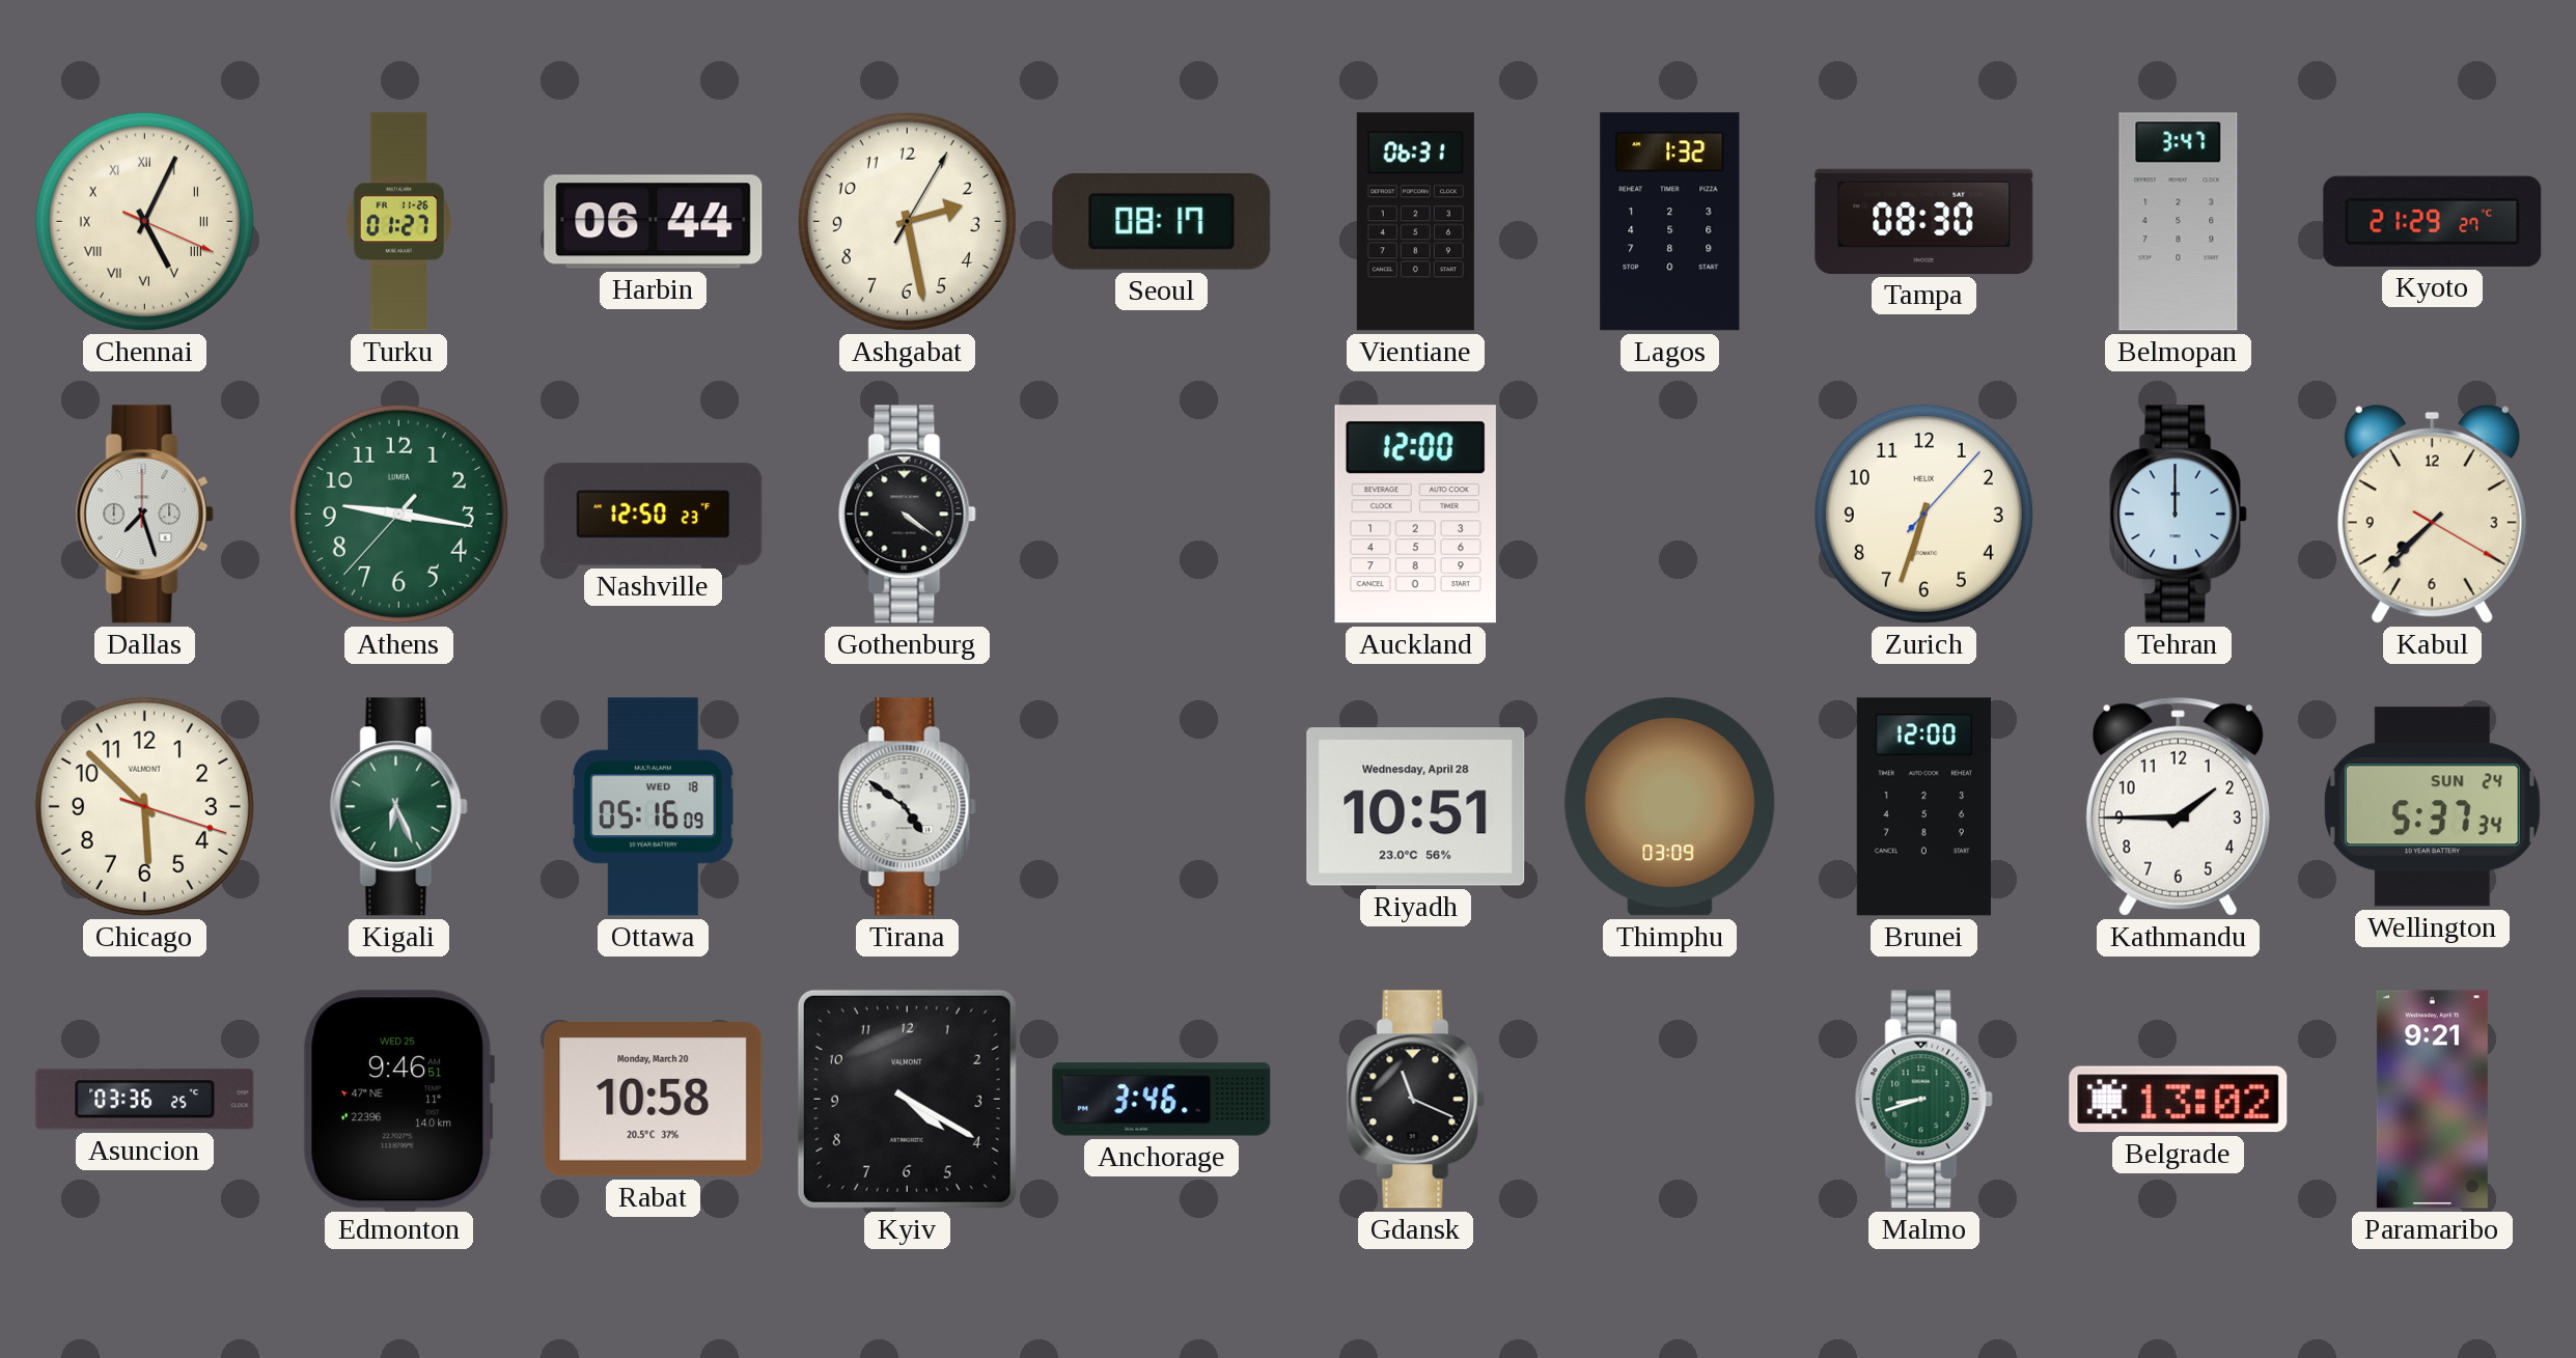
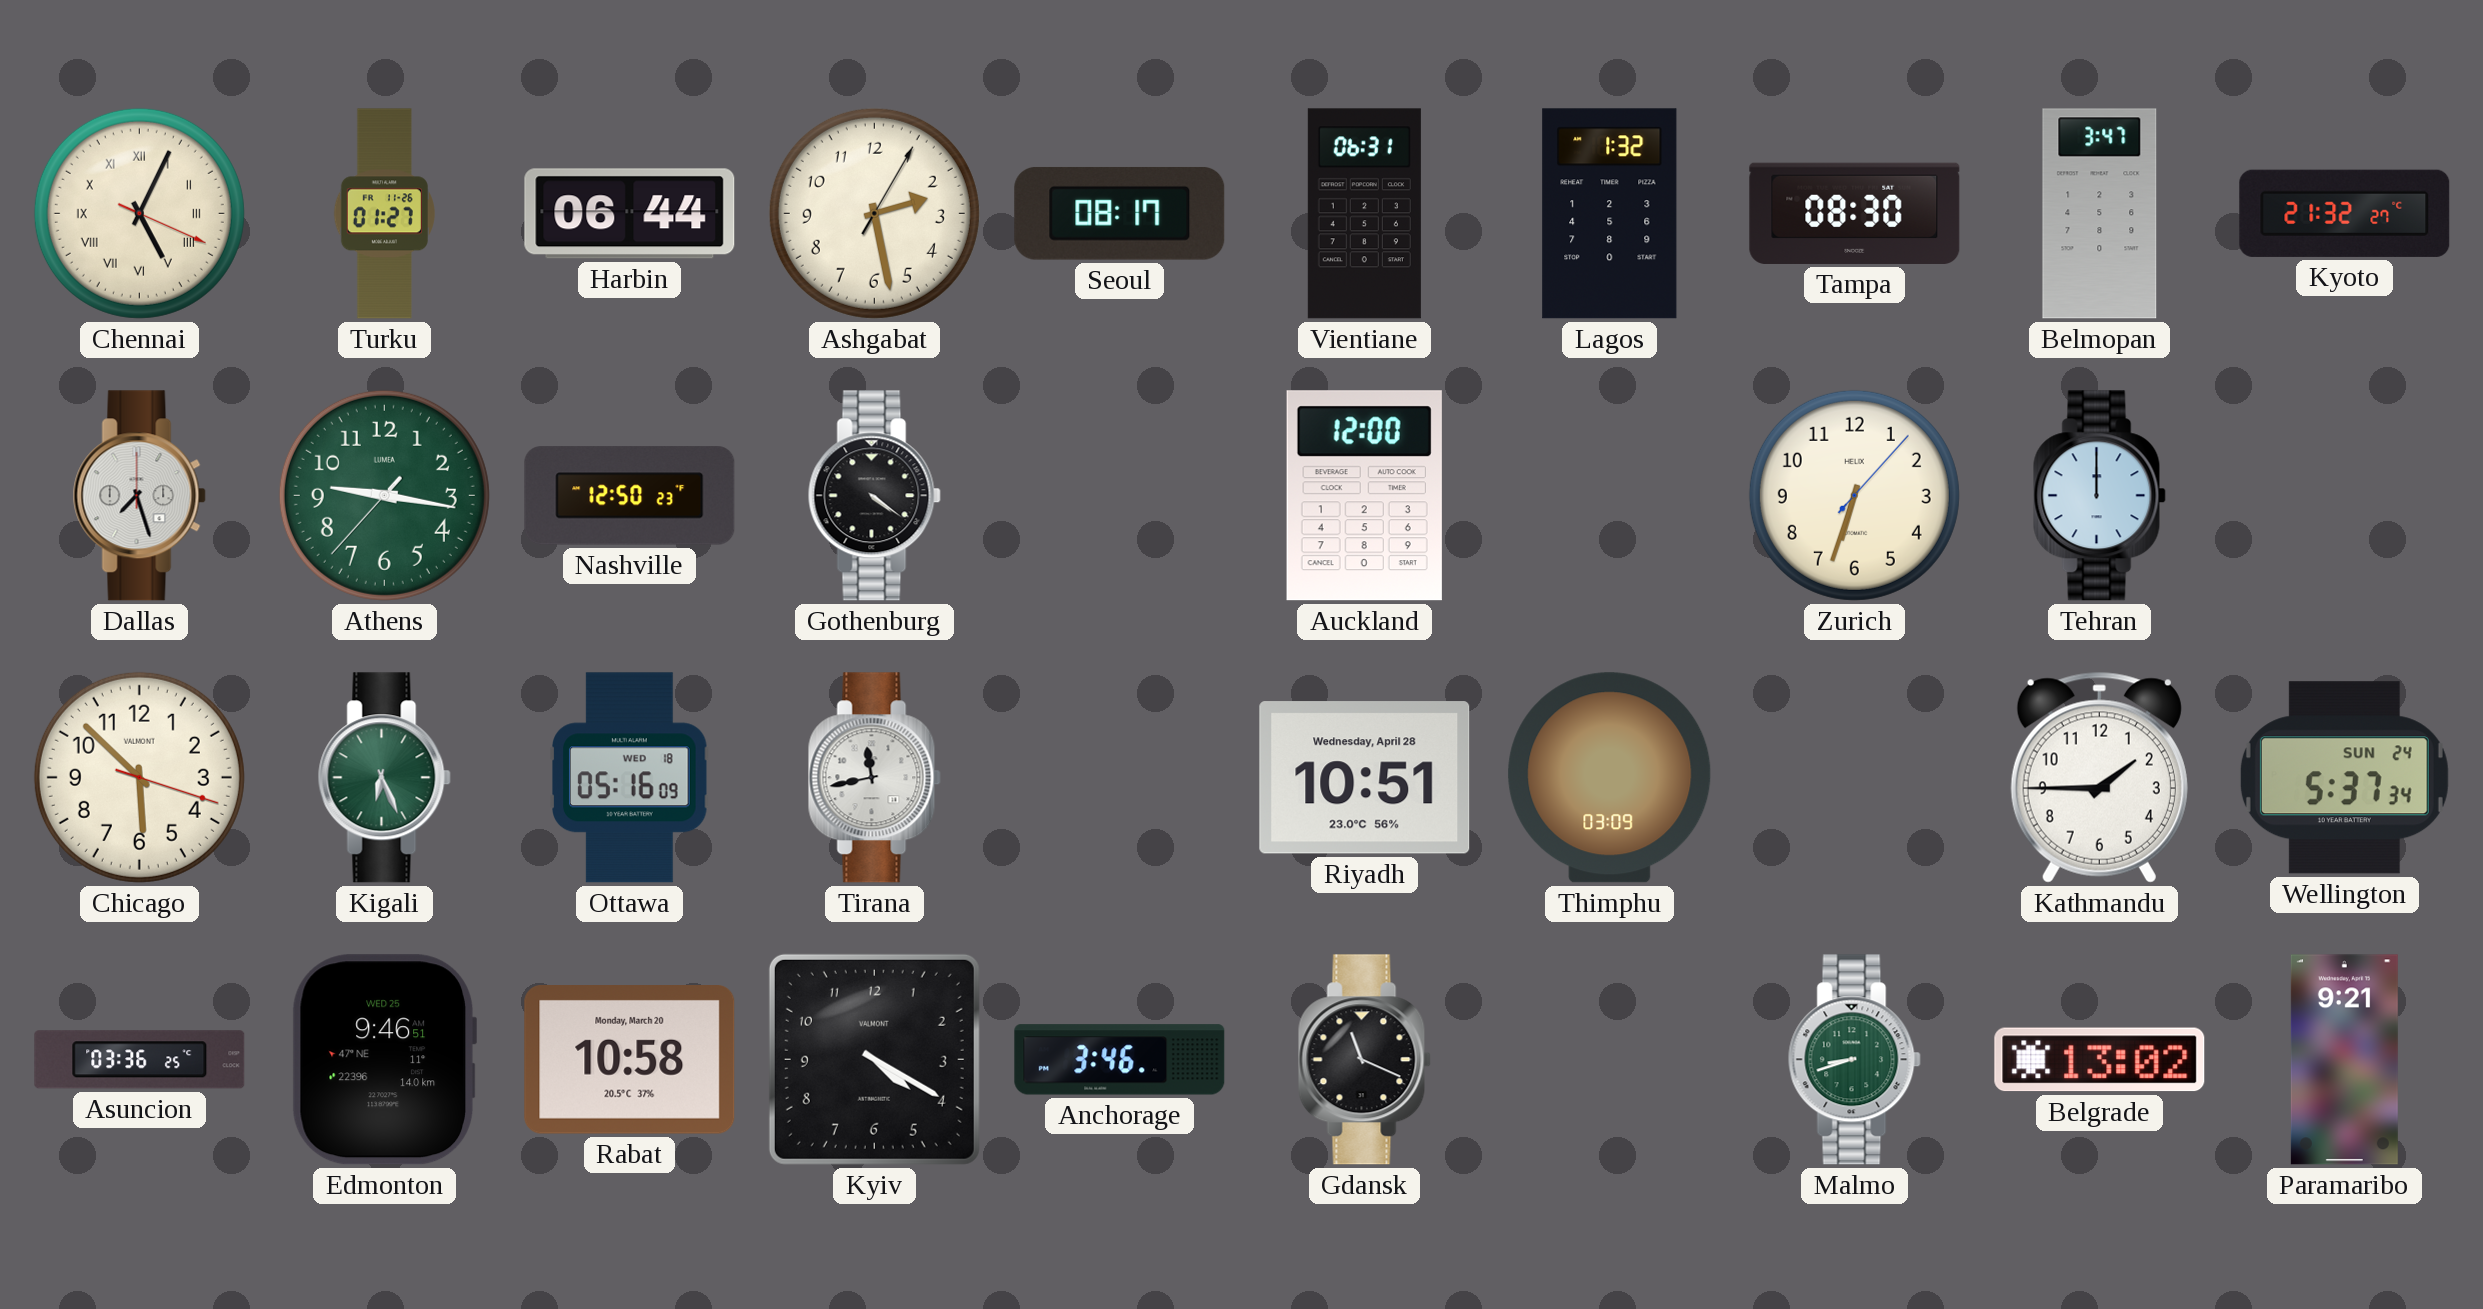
Kyoto: 21:29 -> 21:32
Kabul: 7:37 -> none
Tirana: 4:51 -> 11:43
Brunei: 12:00 -> none
